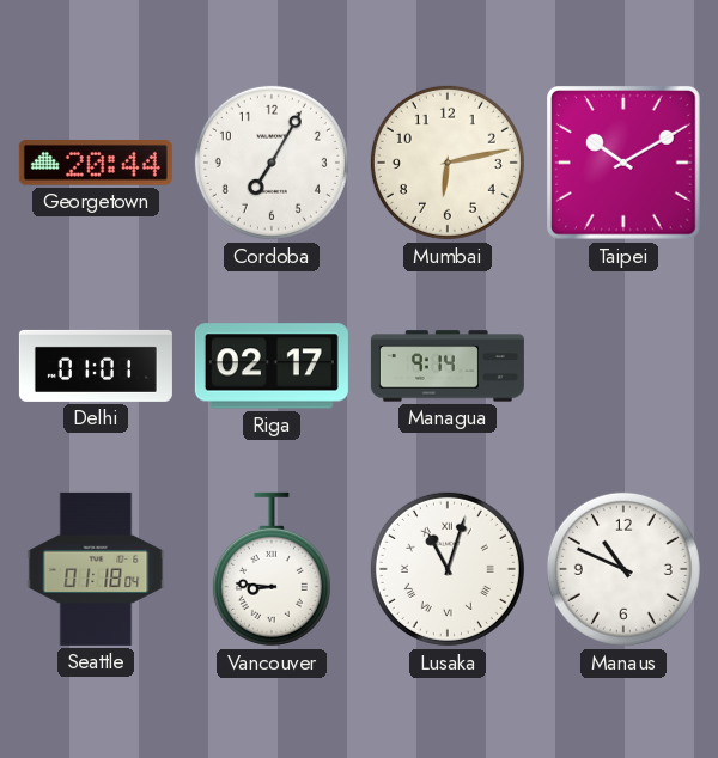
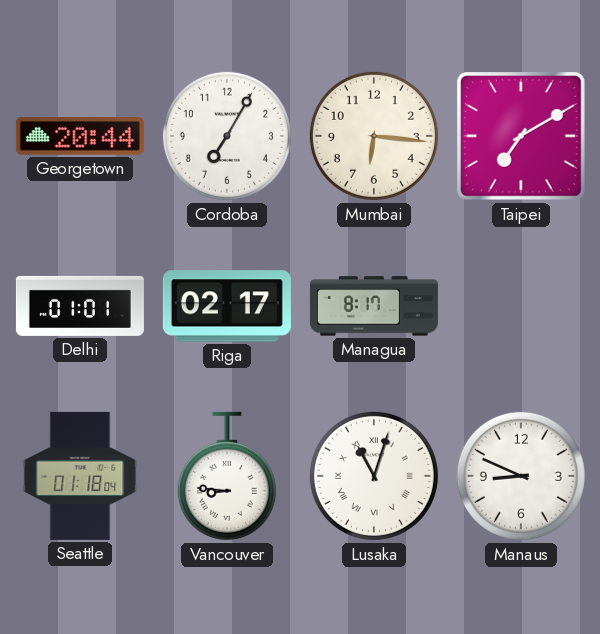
Mumbai: 6:13 -> 6:16
Taipei: 10:10 -> 7:10
Managua: 9:14 -> 8:17
Manaus: 10:49 -> 8:49
